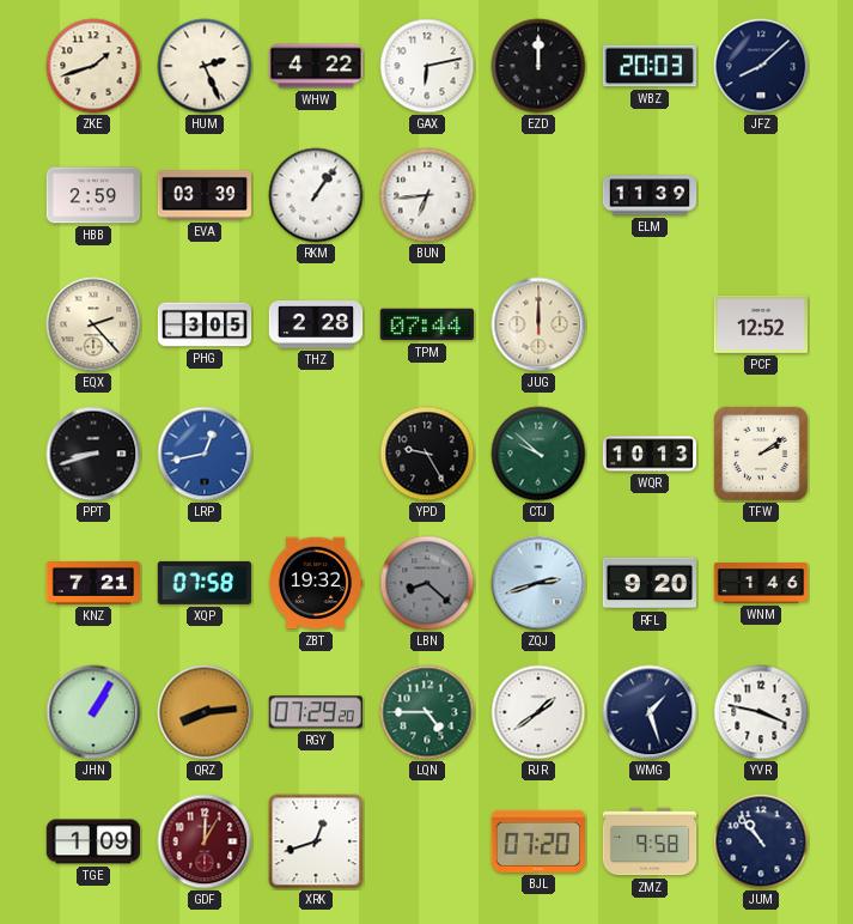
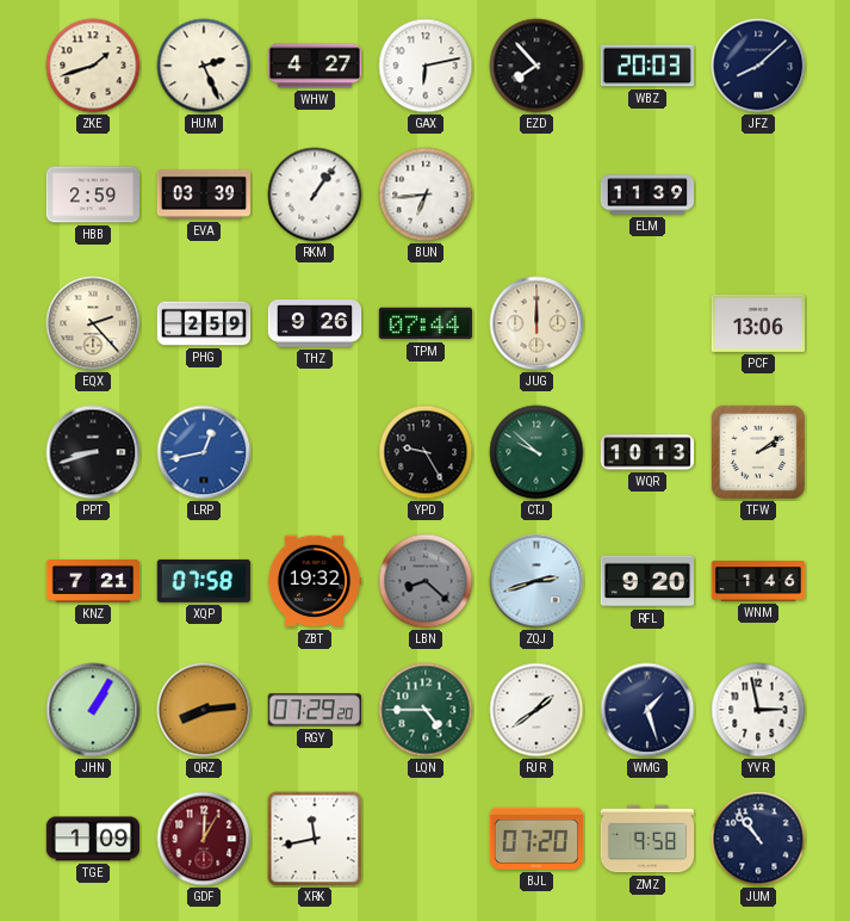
WHW: 4:22 -> 4:27
EZD: 12:00 -> 7:53
PHG: 3:05 -> 2:59
THZ: 2:28 -> 9:26
PCF: 12:52 -> 13:06
YVR: 3:47 -> 2:58
XRK: 12:42 -> 11:43
